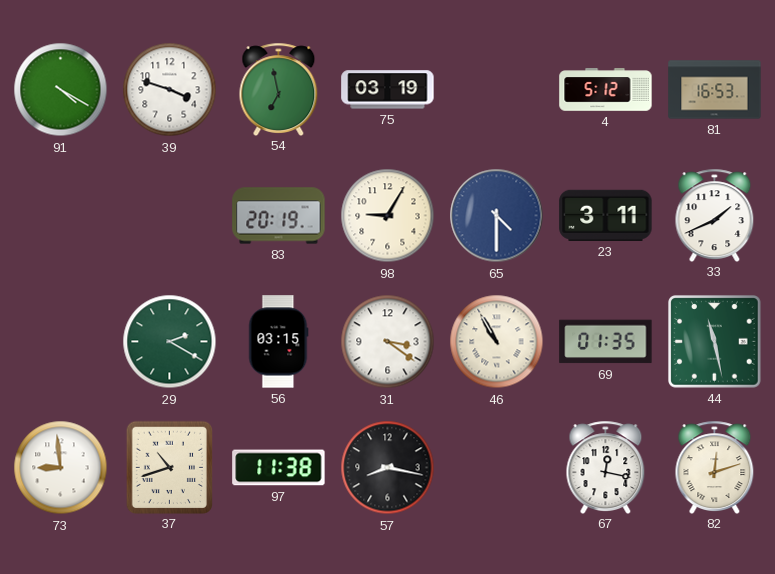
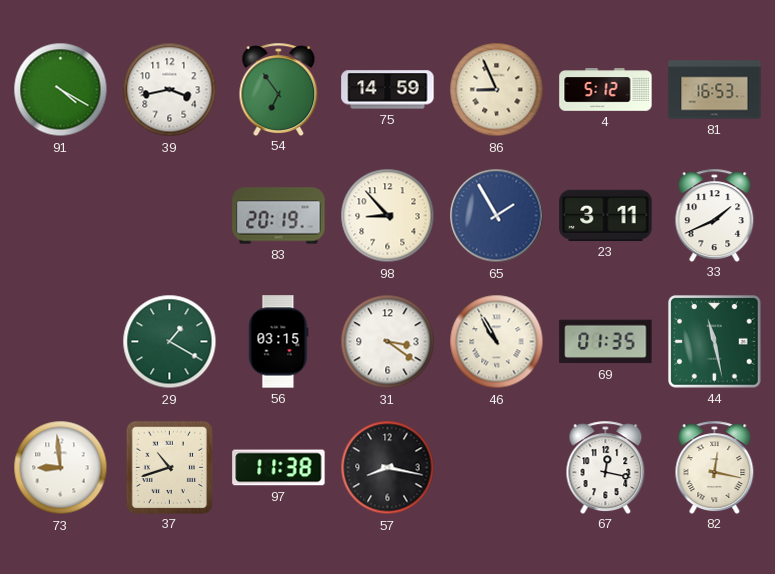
39: 3:48 -> 3:43
54: 6:58 -> 6:54
75: 03:19 -> 14:59
86: none -> 8:56
98: 9:05 -> 8:53
65: 4:30 -> 1:55
29: 2:20 -> 1:20
82: 12:12 -> 12:17
